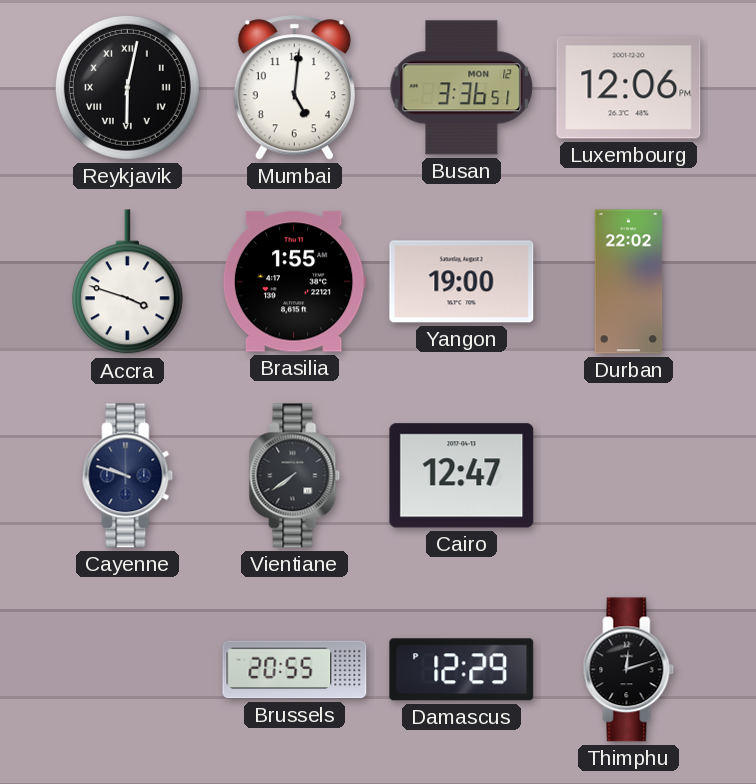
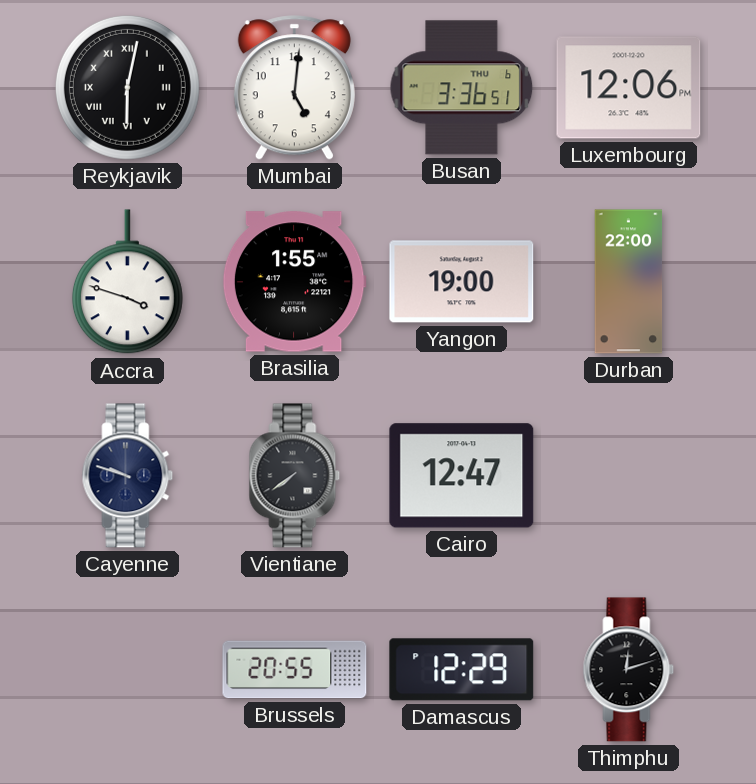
Busan date: MON 12 -> THU 6
Durban: 22:02 -> 22:00
